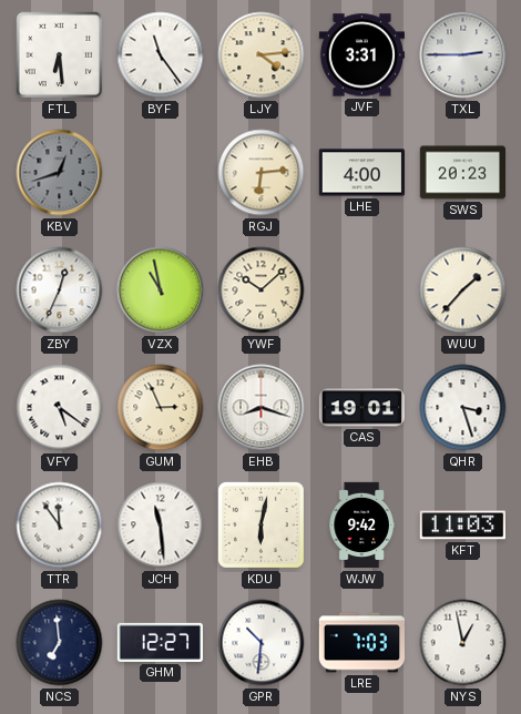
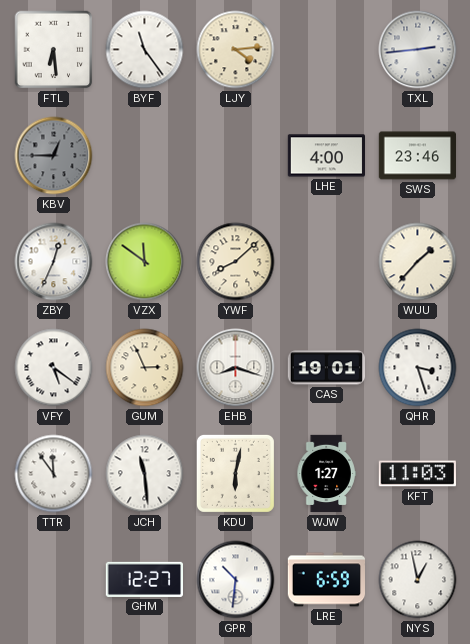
JVF: 3:31 -> none
TXL: 2:45 -> 2:44
KBV: 12:42 -> 12:45
RGJ: 6:14 -> none
SWS: 20:23 -> 23:46
VZX: 10:58 -> 11:51
YWF: 10:08 -> 8:08
WJW: 9:42 -> 1:27
NCS: 6:59 -> none
LRE: 7:03 -> 6:59
